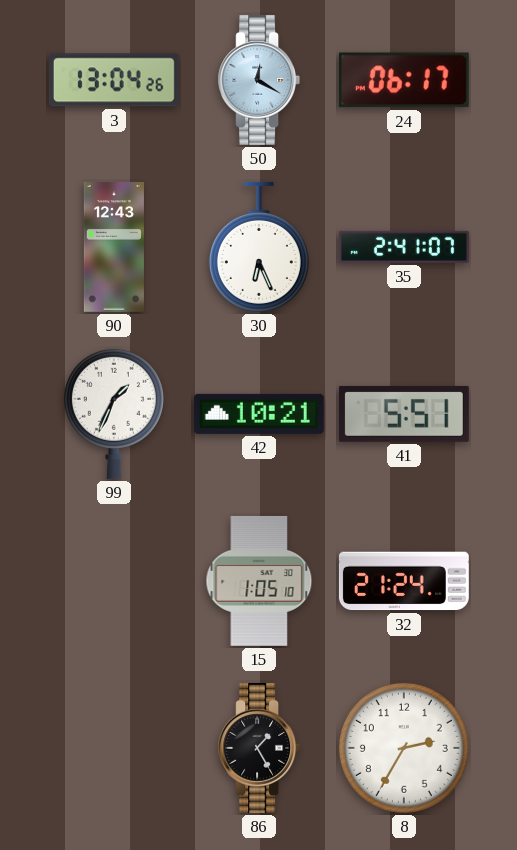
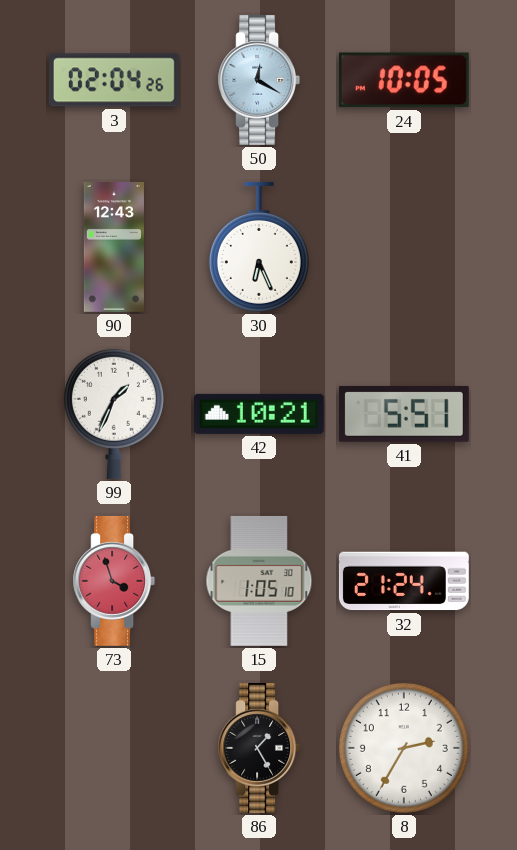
3: 13:04 -> 02:04
24: 06:17 -> 10:05
35: 2:41 -> none
73: none -> 3:57
